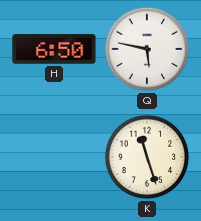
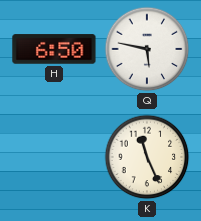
K: 11:27 -> 11:26
